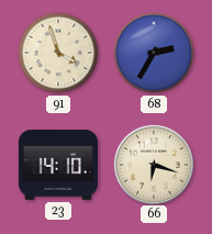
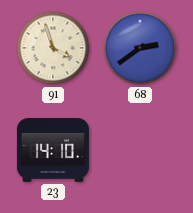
68: 2:35 -> 2:39
66: 6:18 -> none
